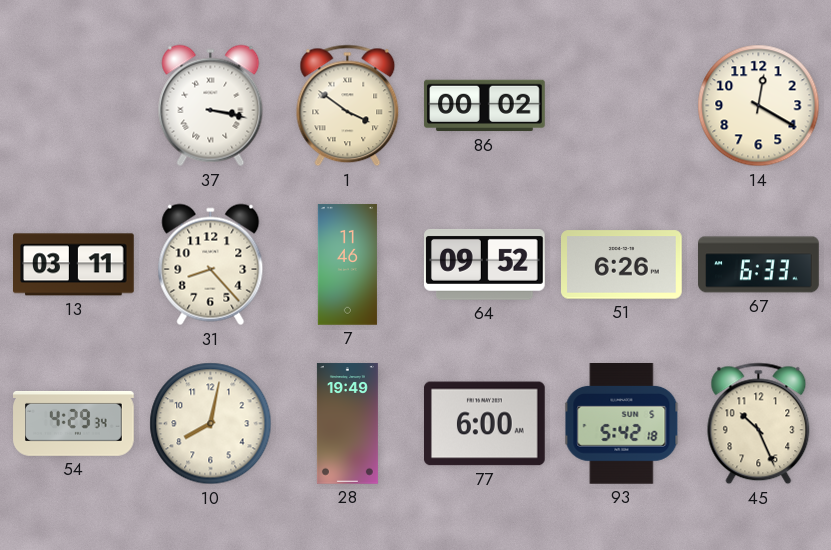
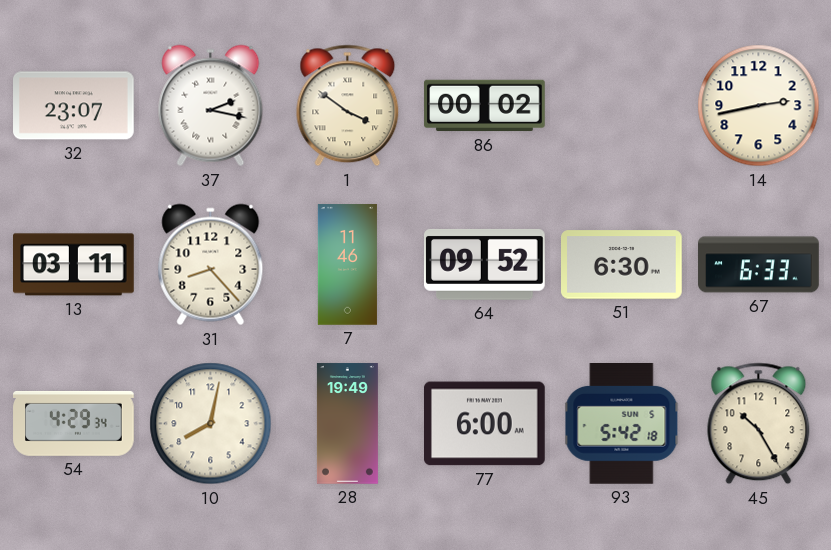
32: none -> 23:07
37: 3:17 -> 2:17
14: 12:20 -> 2:43
51: 6:26 -> 6:30
45: 10:26 -> 10:25
